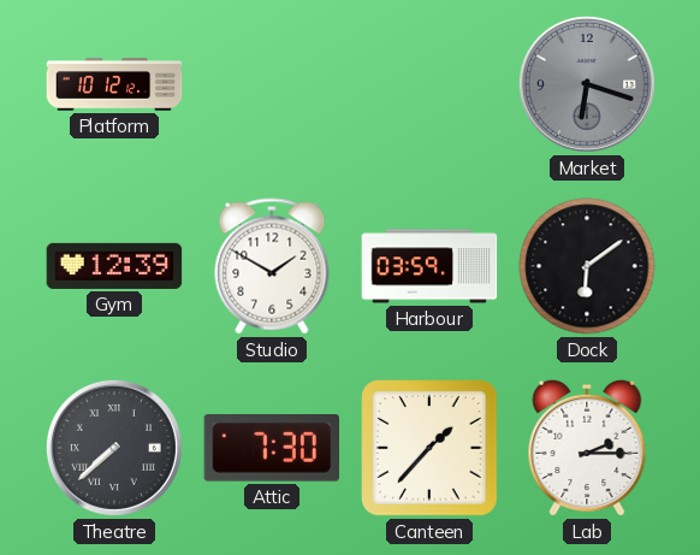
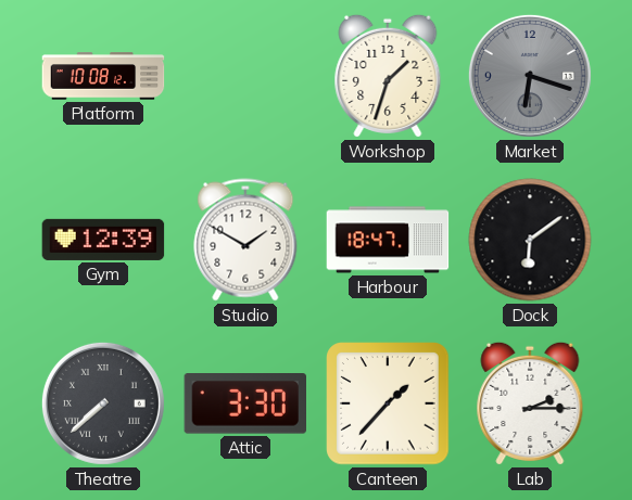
Platform: 10:12 -> 10:08
Workshop: none -> 1:33
Harbour: 03:59 -> 18:47
Attic: 7:30 -> 3:30
